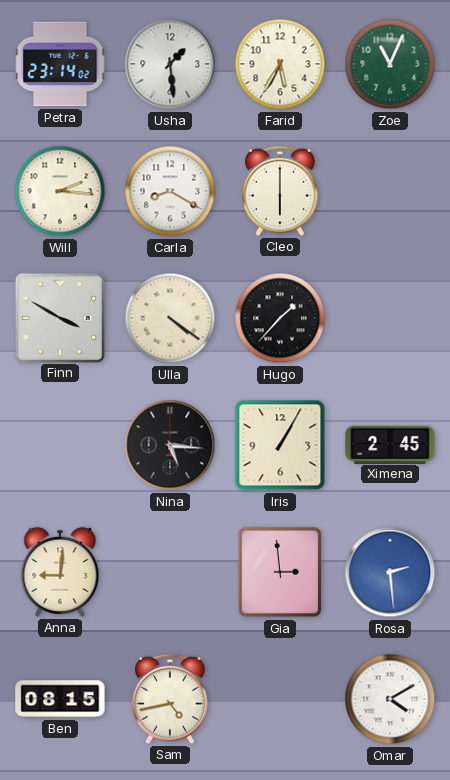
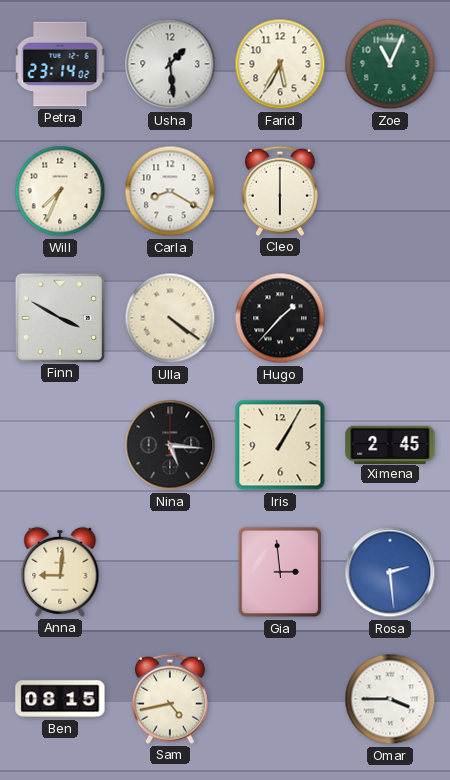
Will: 2:16 -> 7:34
Omar: 4:10 -> 3:45
